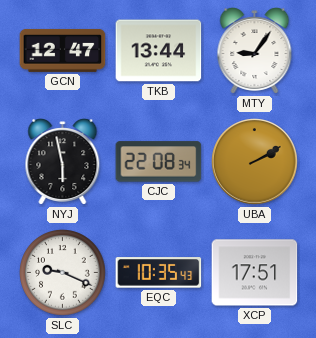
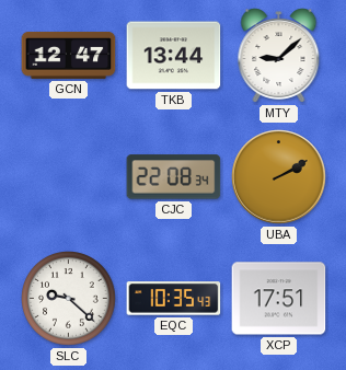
MTY: 9:06 -> 9:08
NYJ: 5:58 -> none
SLC: 9:19 -> 9:22
